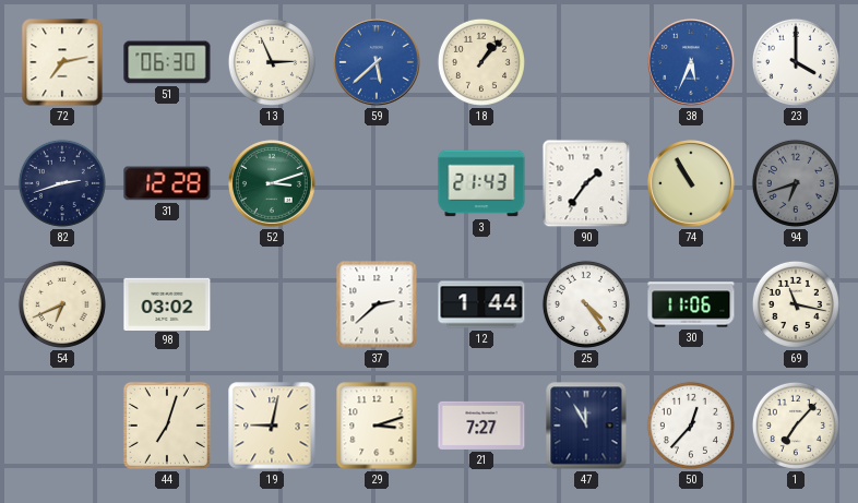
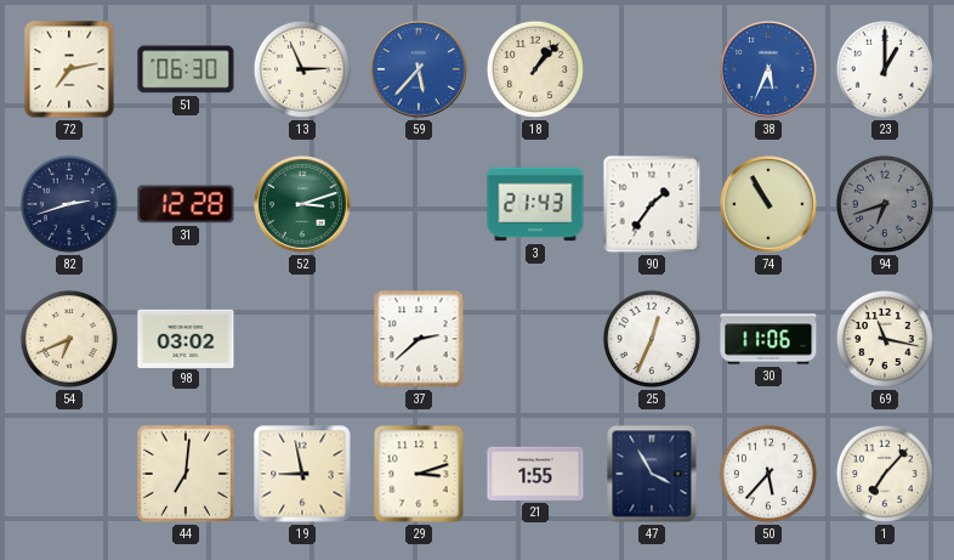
59: 5:38 -> 5:37
23: 4:00 -> 1:00
12: 1:44 -> none
25: 4:24 -> 12:34
44: 7:03 -> 7:01
19: 9:02 -> 8:58
21: 7:27 -> 1:55
47: 11:55 -> 3:55
50: 12:37 -> 5:37
